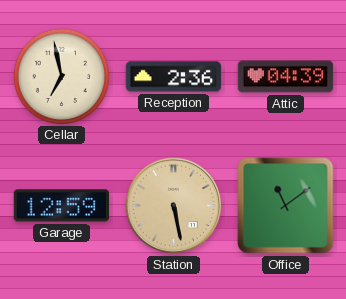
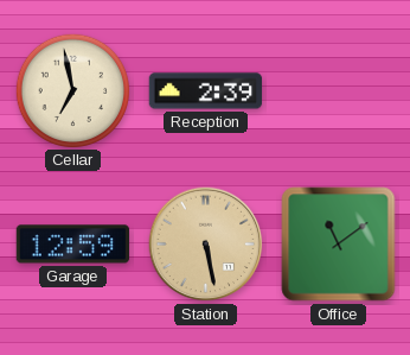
Reception: 2:36 -> 2:39
Attic: 04:39 -> none
